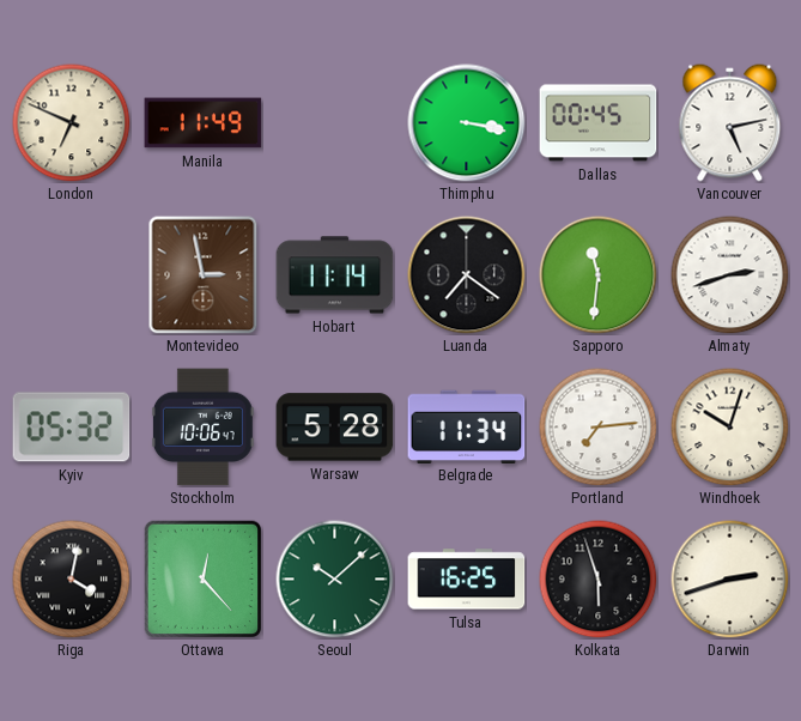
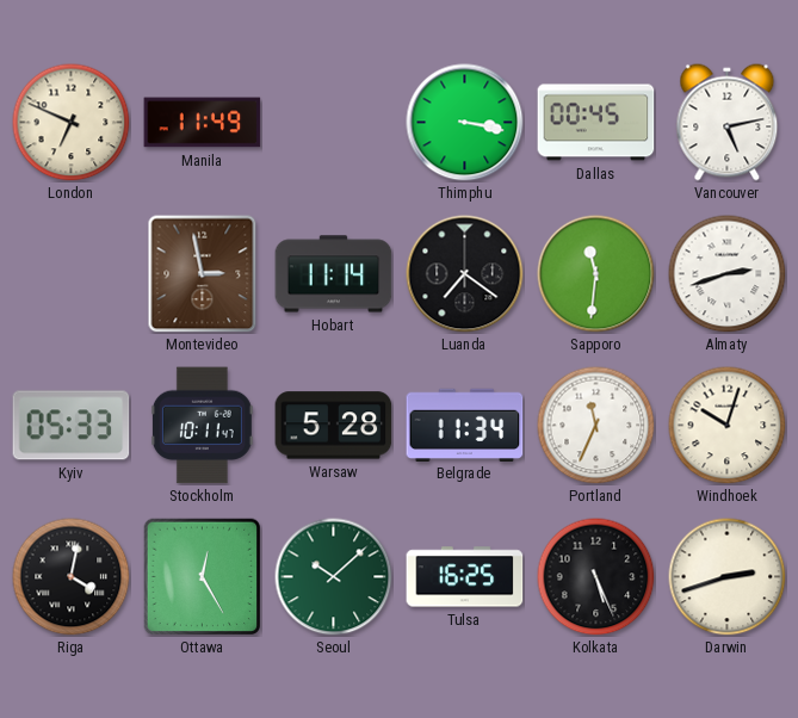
Kyiv: 05:32 -> 05:33
Stockholm: 10:06 -> 10:11
Portland: 7:14 -> 11:34
Ottawa: 12:23 -> 12:25
Kolkata: 5:57 -> 5:26
